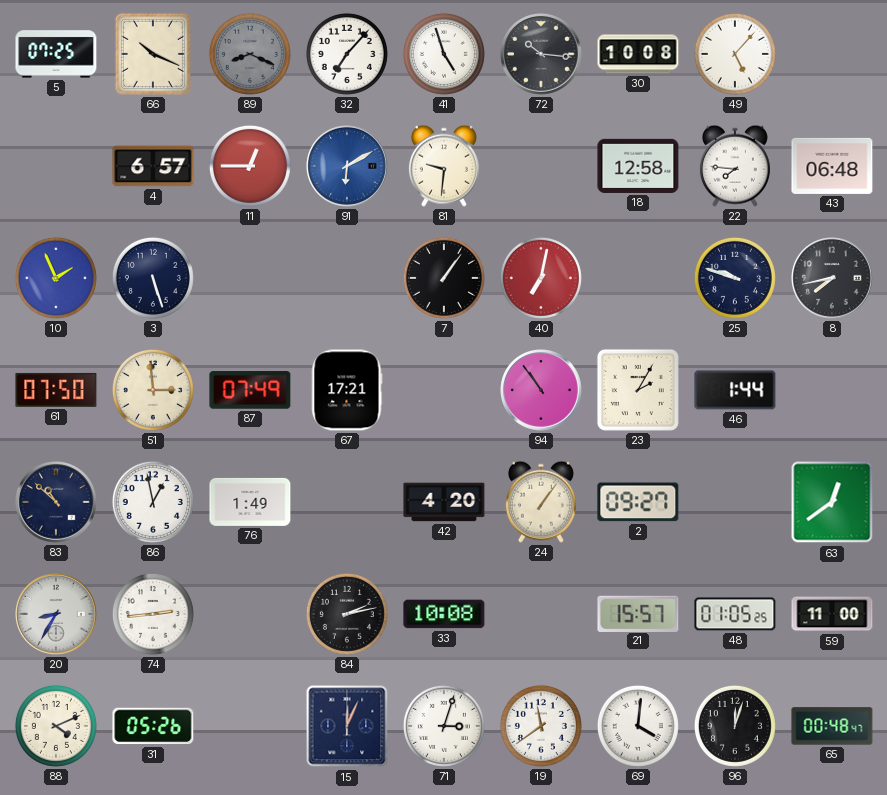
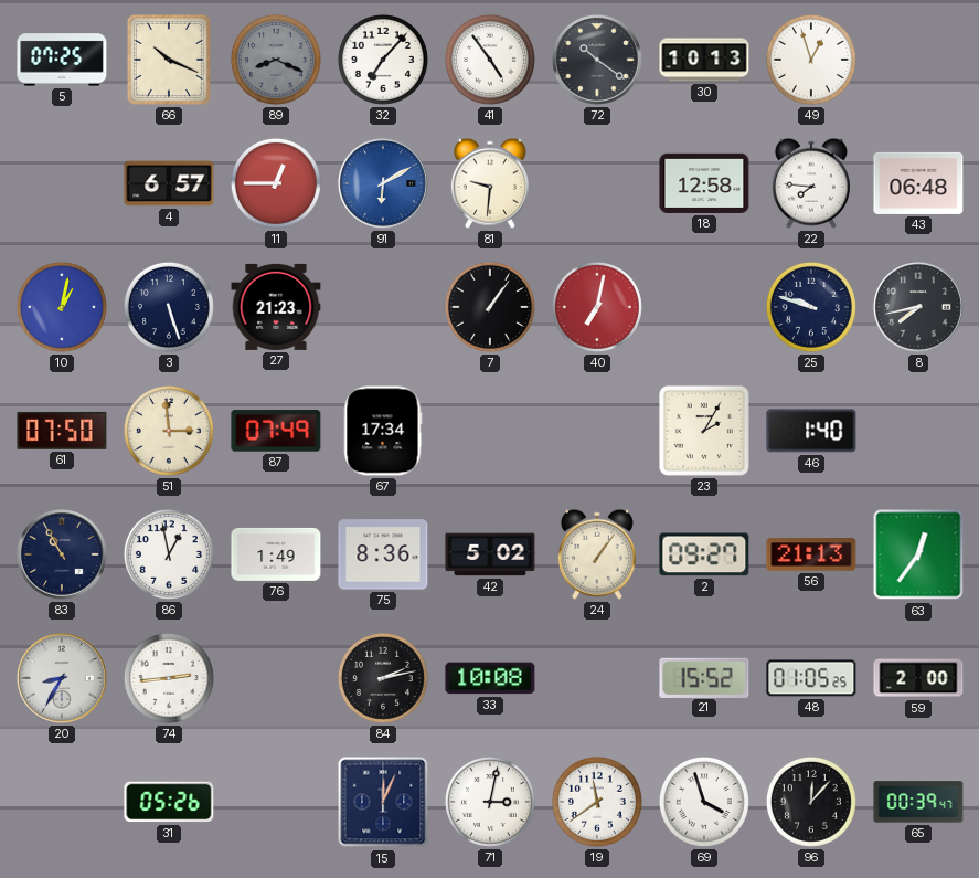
41: 4:57 -> 4:54
72: 10:16 -> 10:21
30: 10:08 -> 10:13
49: 5:07 -> 12:57
10: 1:56 -> 1:02
27: none -> 21:23
67: 17:21 -> 17:34
94: 10:54 -> none
46: 1:44 -> 1:40
83: 10:52 -> 10:55
75: none -> 8:36
42: 4:20 -> 5:02
56: none -> 21:13
63: 12:39 -> 12:36
21: 15:57 -> 15:52
59: 11:00 -> 2:00
88: 4:11 -> none
71: 3:03 -> 3:02
69: 4:01 -> 3:57
96: 12:03 -> 12:07
65: 00:48 -> 00:39
